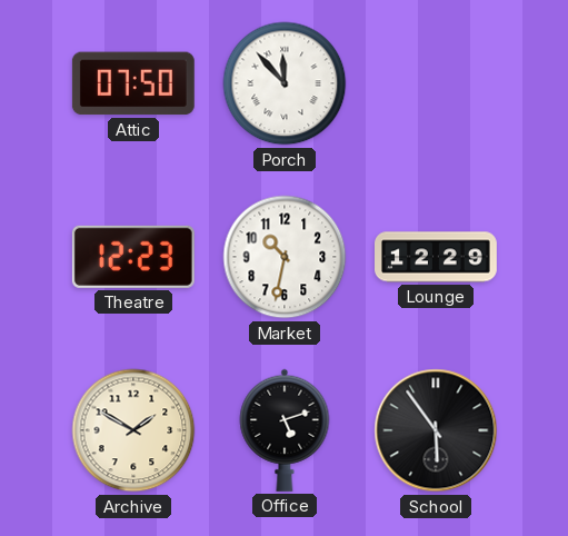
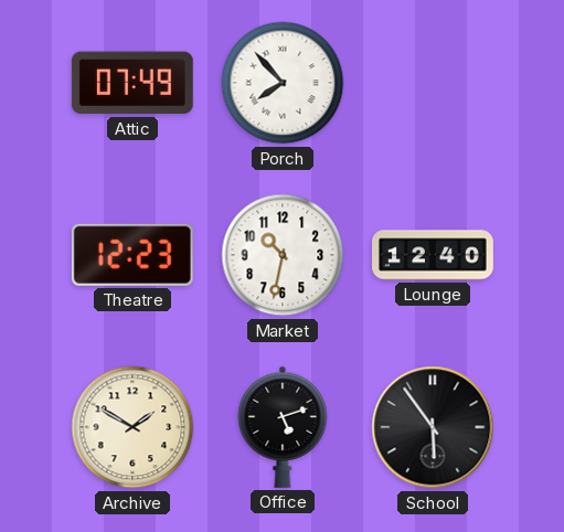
Attic: 07:50 -> 07:49
Porch: 11:53 -> 7:53
Lounge: 12:29 -> 12:40
